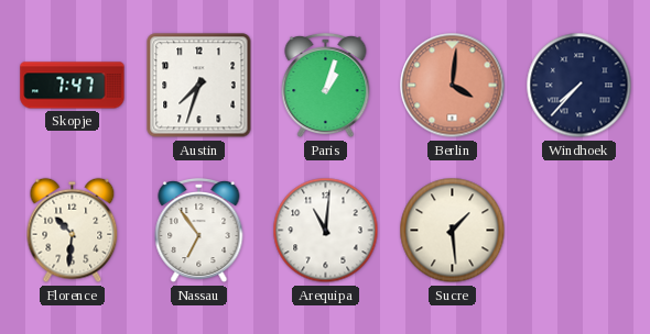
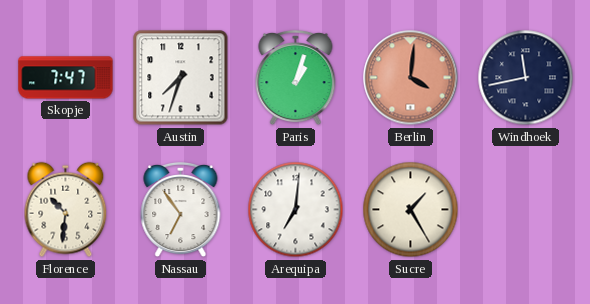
Windhoek: 7:37 -> 11:43
Arequipa: 11:01 -> 7:01
Sucre: 1:29 -> 1:25
